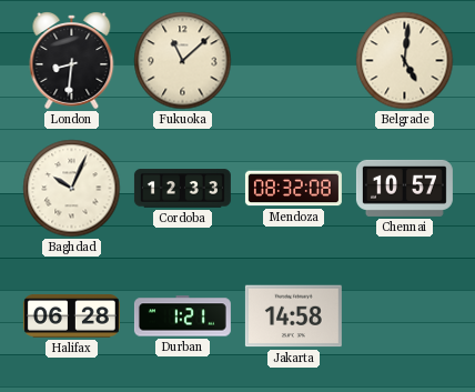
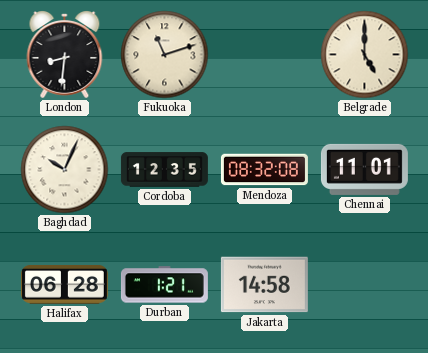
Fukuoka: 11:08 -> 11:12
Belgrade: 5:01 -> 5:00
Cordoba: 12:33 -> 12:35
Chennai: 10:57 -> 11:01
